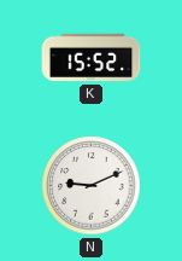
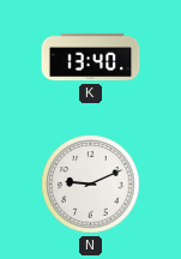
K: 15:52 -> 13:40
